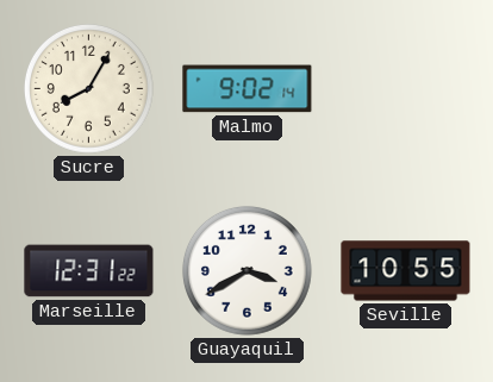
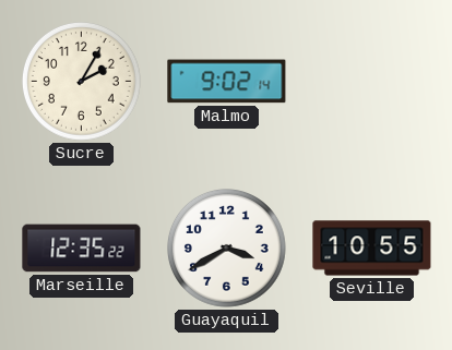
Sucre: 8:05 -> 2:05
Marseille: 12:31 -> 12:35
